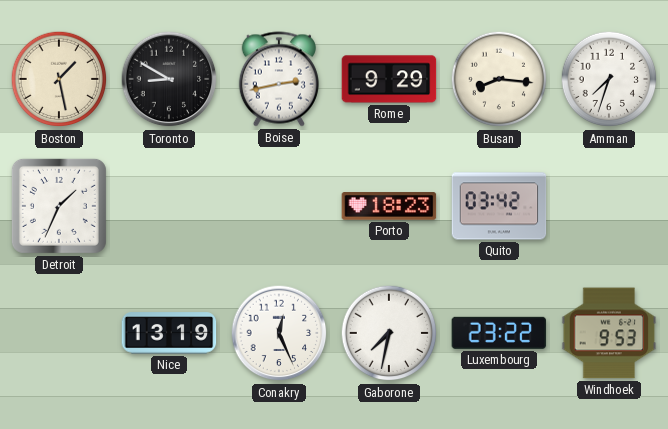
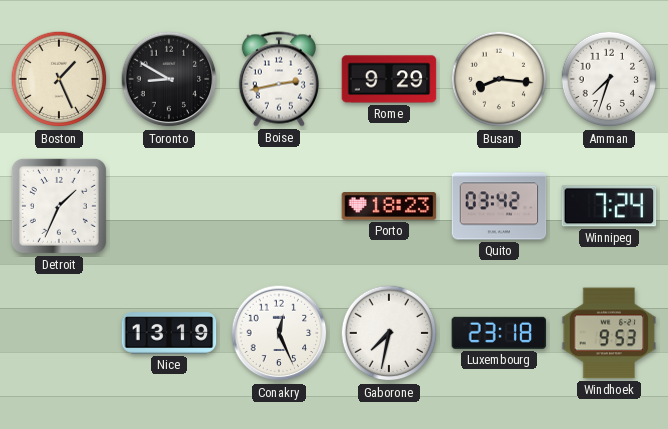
Boston: 1:28 -> 1:26
Winnipeg: none -> 7:24
Luxembourg: 23:22 -> 23:18
